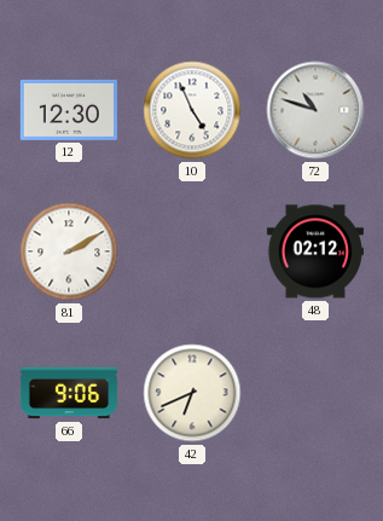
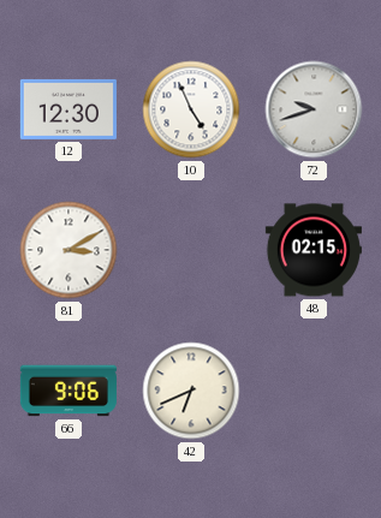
72: 10:48 -> 9:42
81: 2:10 -> 3:10
48: 02:12 -> 02:15
